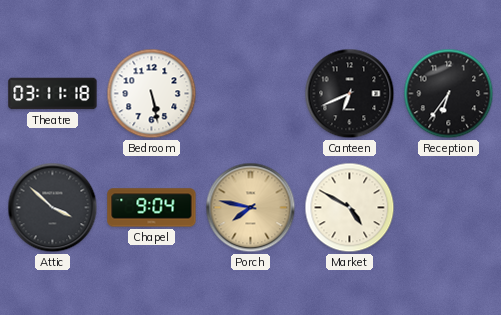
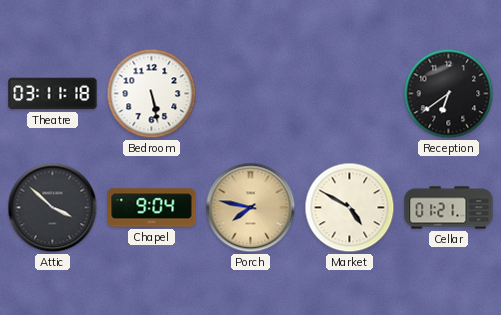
Canteen: 6:41 -> none
Reception: 6:36 -> 6:39
Cellar: none -> 01:21
